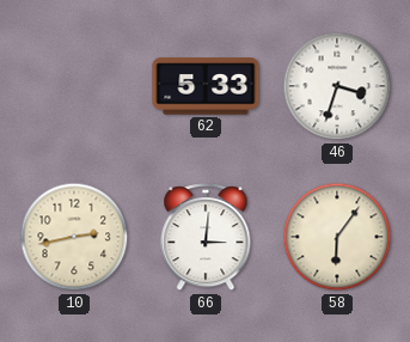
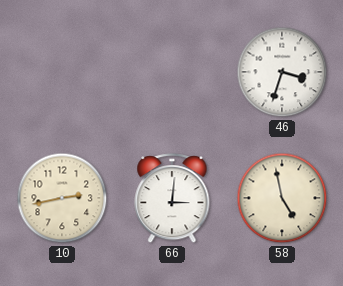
62: 5:33 -> none
58: 6:06 -> 4:58
